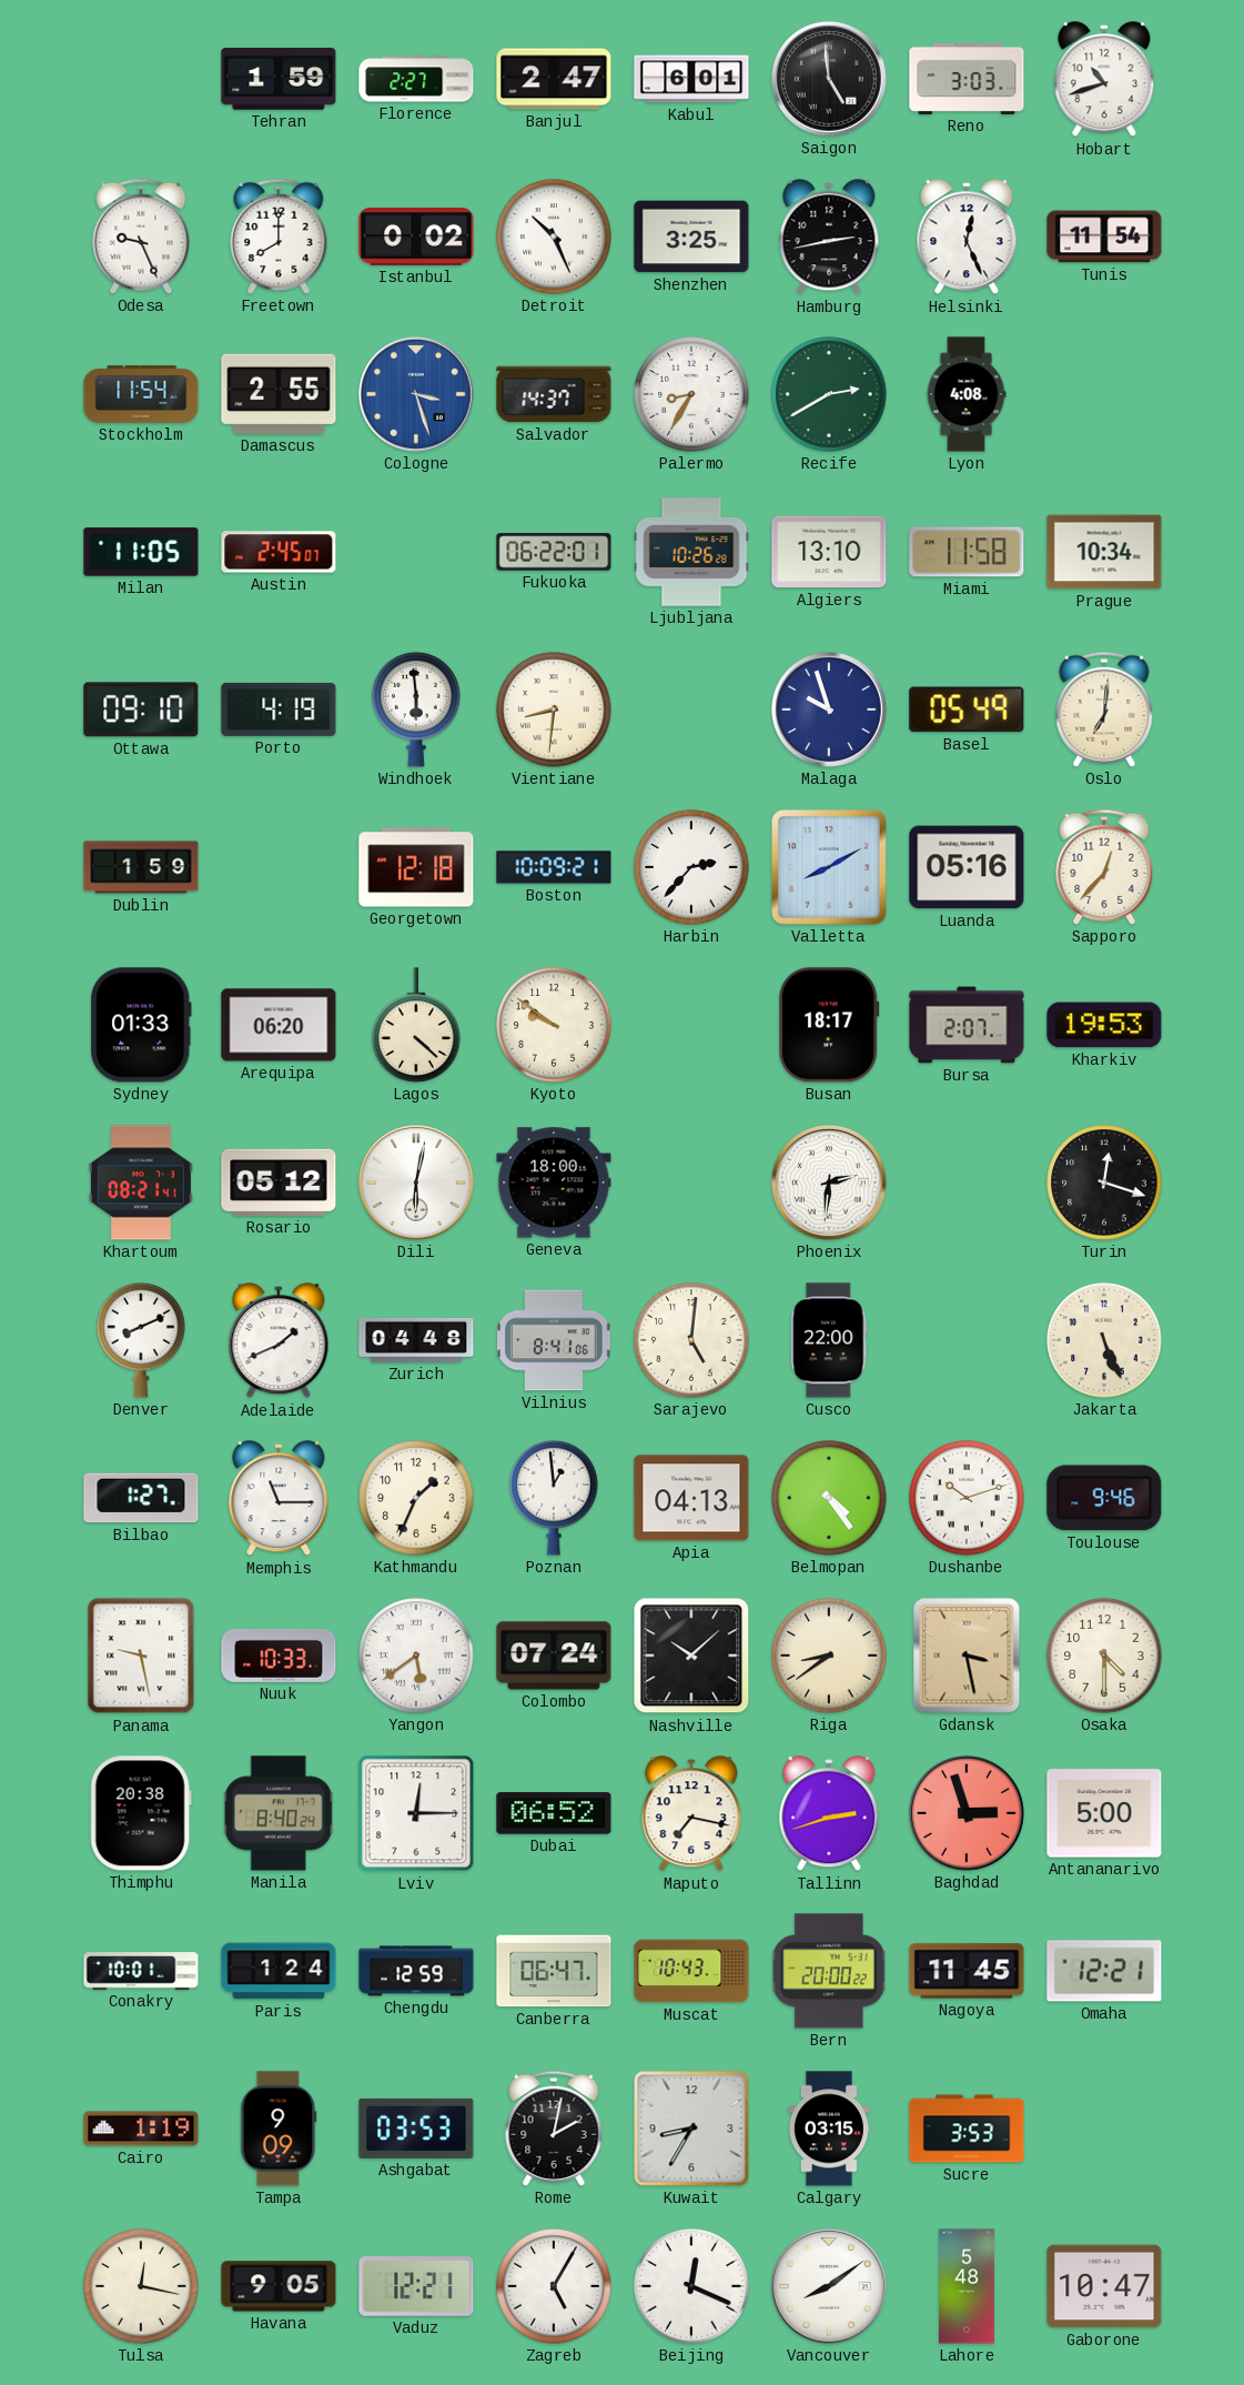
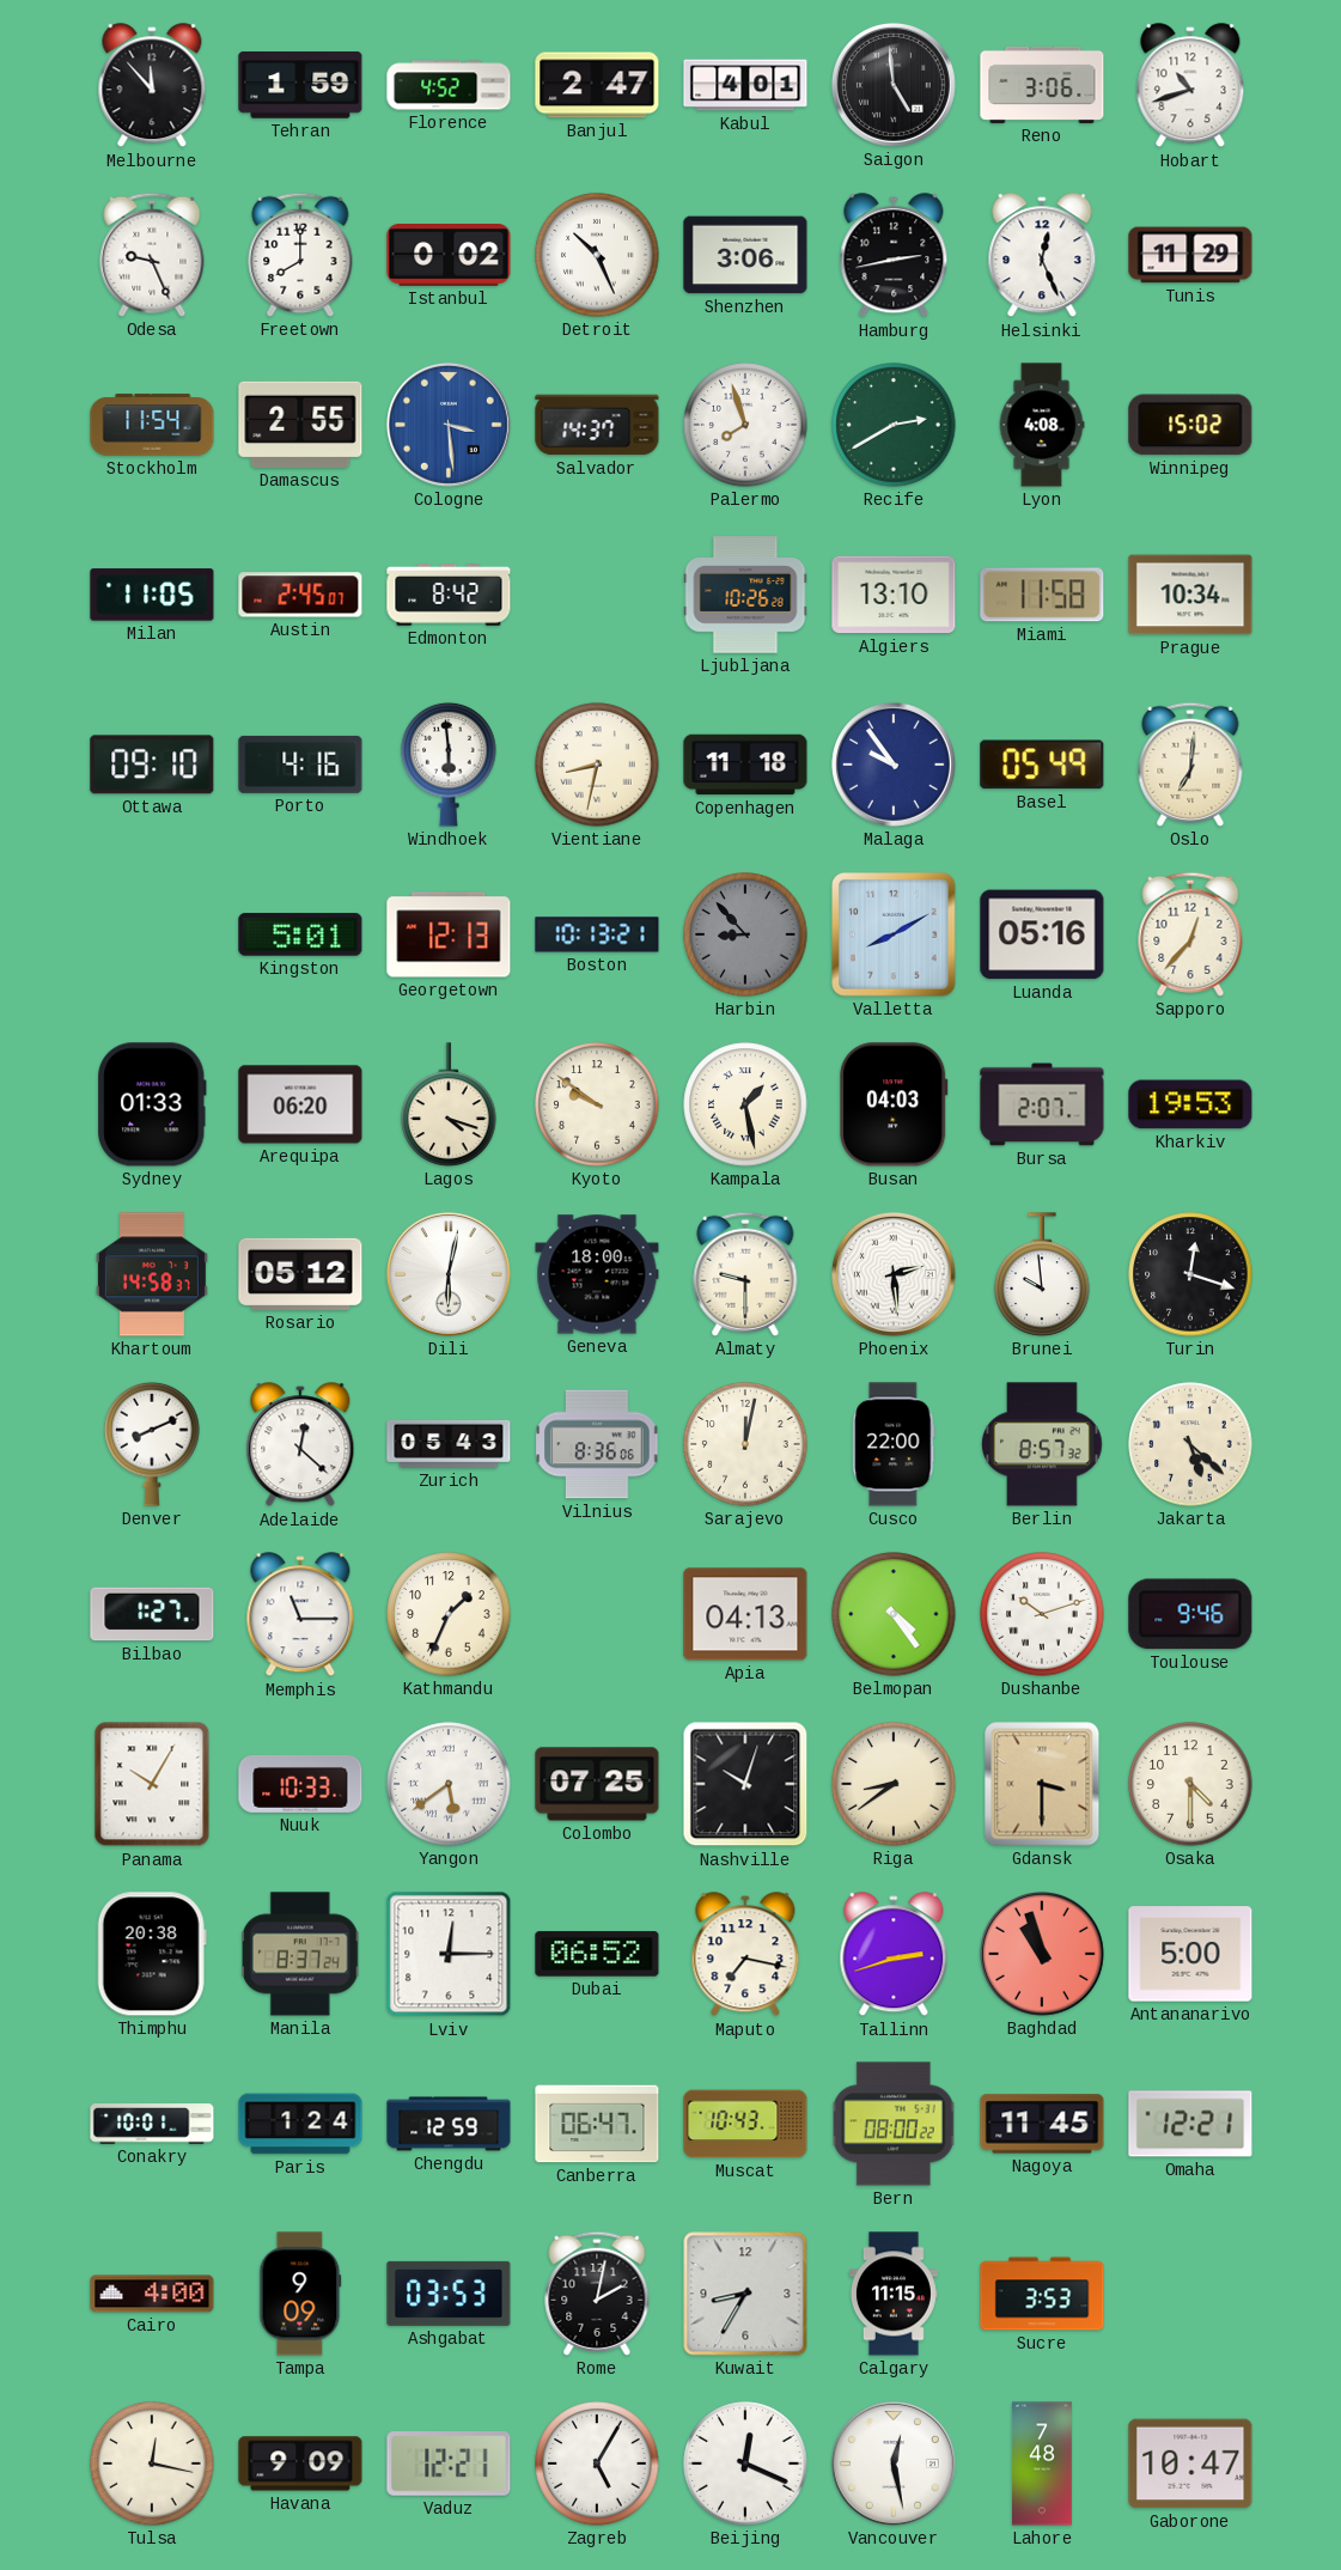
Melbourne: none -> 11:53
Florence: 2:27 -> 4:52
Kabul: 6:01 -> 4:01
Reno: 3:03 -> 3:06
Shenzhen: 3:25 -> 3:06
Tunis: 11:54 -> 11:29
Cologne: 3:27 -> 3:29
Palermo: 8:35 -> 7:57
Winnipeg: none -> 15:02
Edmonton: none -> 8:42
Fukuoka: 06:22 -> none
Porto: 4:19 -> 4:16
Vientiane: 8:31 -> 8:32
Copenhagen: none -> 11:18
Malaga: 9:57 -> 9:54
Dublin: 1:59 -> none
Kingston: none -> 5:01
Georgetown: 12:18 -> 12:13
Boston: 10:09 -> 10:13
Harbin: 2:37 -> 8:53
Harbin dial: white -> grey
Lagos: 4:22 -> 4:18
Kampala: none -> 1:28
Busan: 18:17 -> 04:03
Khartoum: 08:21 -> 14:58
Almaty: none -> 9:30
Phoenix: 2:31 -> 2:29
Brunei: none -> 9:59
Adelaide: 1:41 -> 12:22
Zurich: 04:48 -> 05:43
Vilnius: 8:41 -> 8:36
Sarajevo: 5:01 -> 12:02
Berlin: none -> 8:57
Jakarta: 5:26 -> 5:22
Poznan: 12:59 -> none
Panama: 9:28 -> 10:05
Colombo: 07:24 -> 07:25
Nashville: 10:08 -> 10:03
Gdansk: 3:28 -> 3:30
Manila: 8:40 -> 8:37
Baghdad: 2:57 -> 10:57
Bern: 20:00 -> 08:00
Cairo: 1:19 -> 4:00
Calgary: 03:15 -> 11:15
Havana: 9:05 -> 9:09
Vancouver: 8:09 -> 12:28
Lahore: 5:48 -> 7:48
